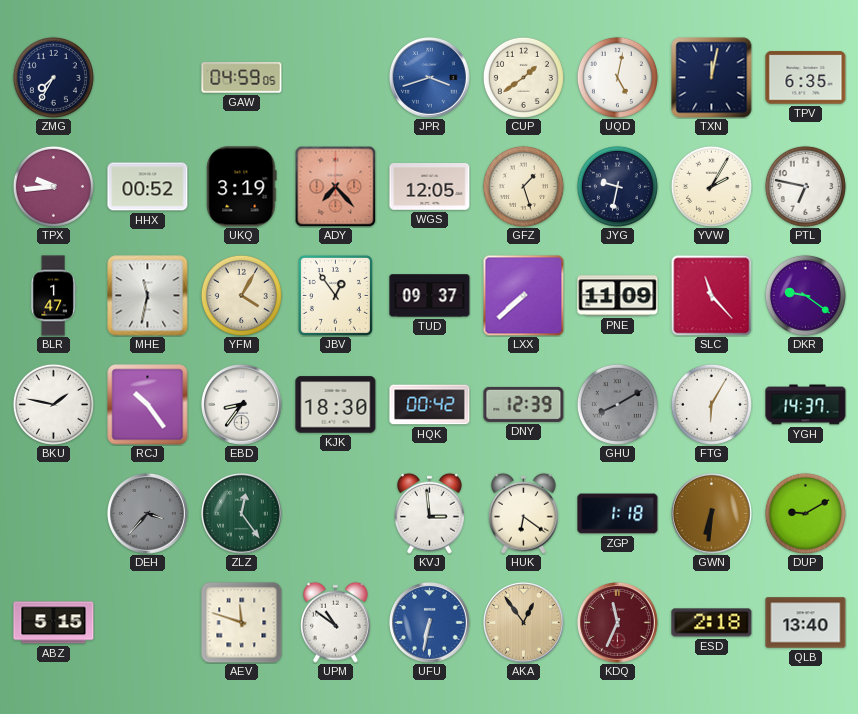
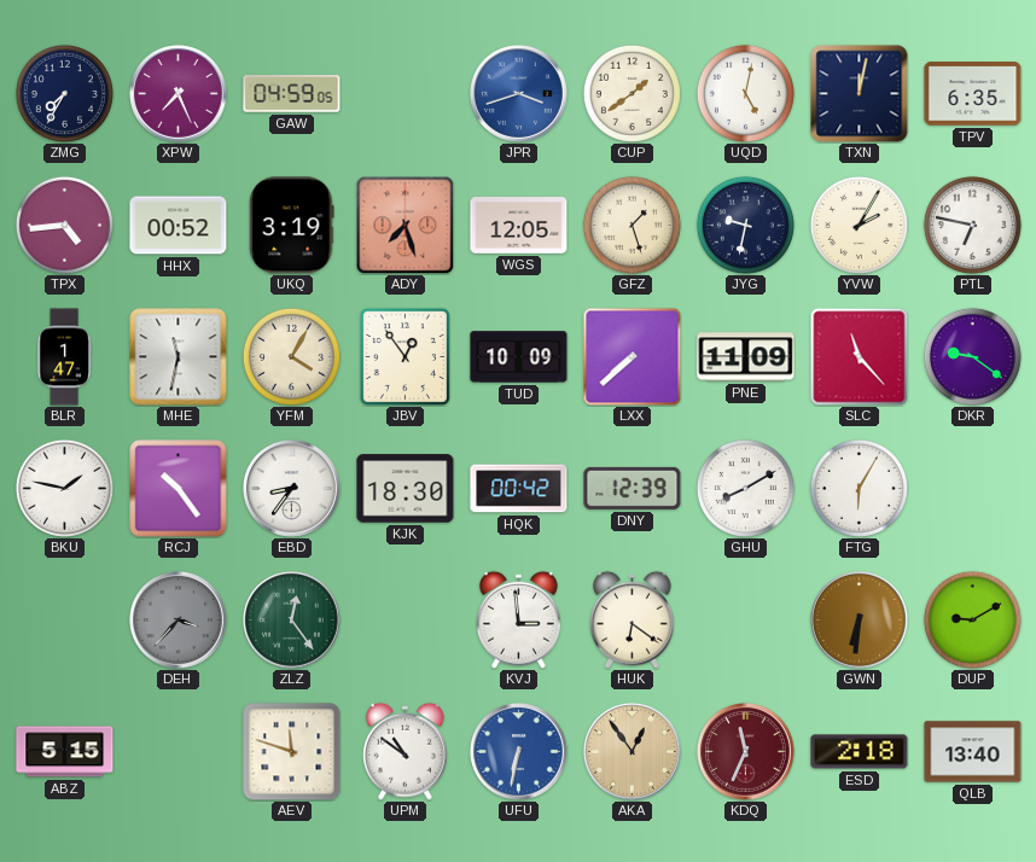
XPW: none -> 7:26
TPX: 9:44 -> 4:44
ADY: 7:23 -> 7:27
TUD: 09:37 -> 10:09
GHU dial: grey -> white
YGH: 14:37 -> none
ZGP: 1:18 -> none
